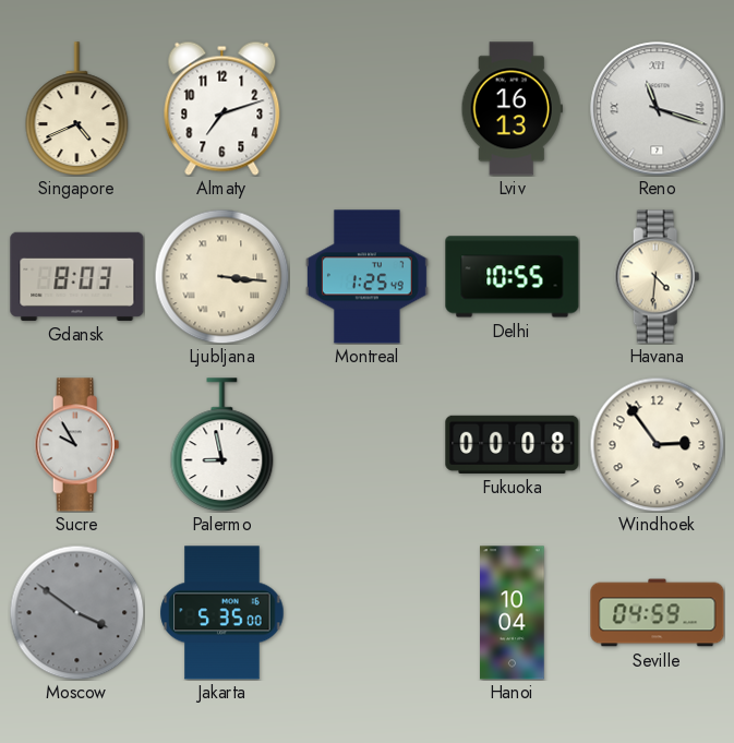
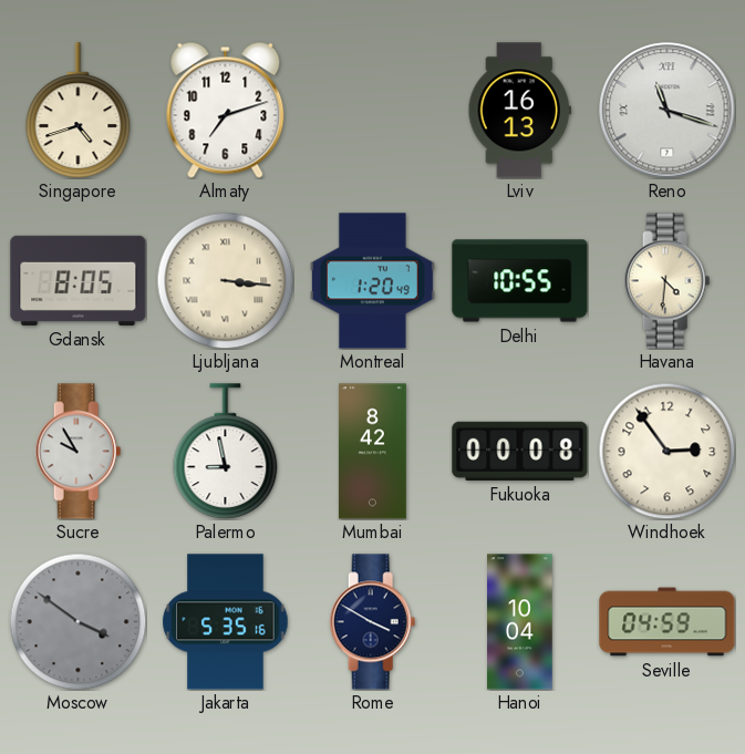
Singapore: 4:41 -> 4:42
Gdansk: 8:03 -> 8:05
Montreal: 1:25 -> 1:20
Mumbai: none -> 8:42
Jakarta: 5:35:00 -> 5:35:16
Rome: none -> 3:50
